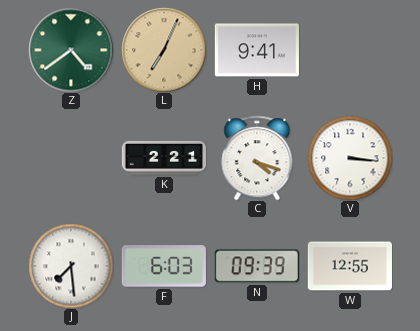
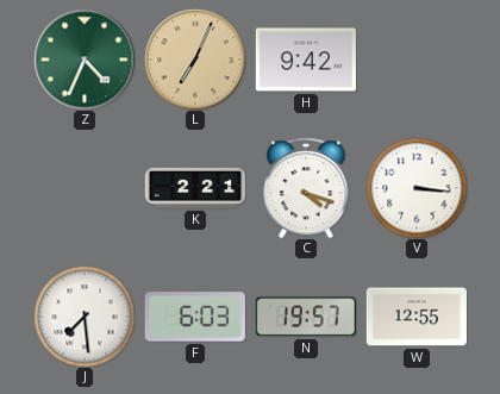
Z: 4:39 -> 4:34
H: 9:41 -> 9:42
N: 09:39 -> 19:57
